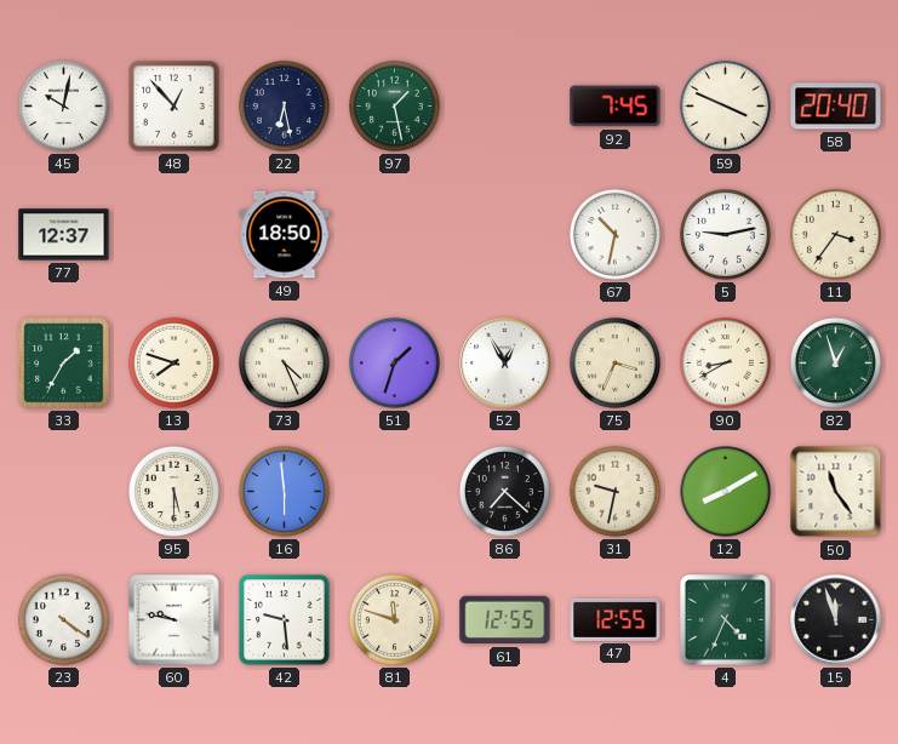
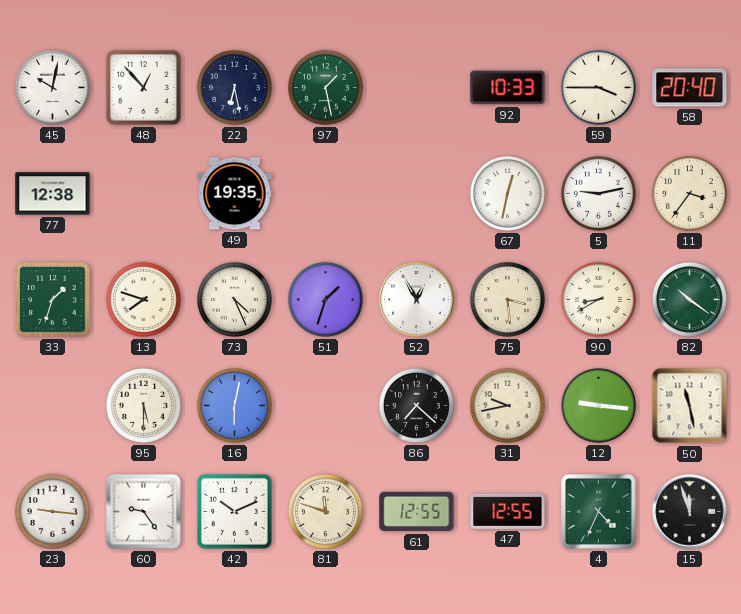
92: 7:45 -> 10:33
59: 3:49 -> 3:45
77: 12:37 -> 12:38
49: 18:50 -> 19:35
67: 10:32 -> 12:32
33: 1:35 -> 1:33
75: 3:34 -> 3:29
82: 12:57 -> 10:21
16: 5:59 -> 6:02
31: 9:32 -> 9:43
12: 8:10 -> 9:16
50: 11:24 -> 11:28
23: 4:21 -> 9:16
60: 9:47 -> 9:24
42: 9:29 -> 10:11
